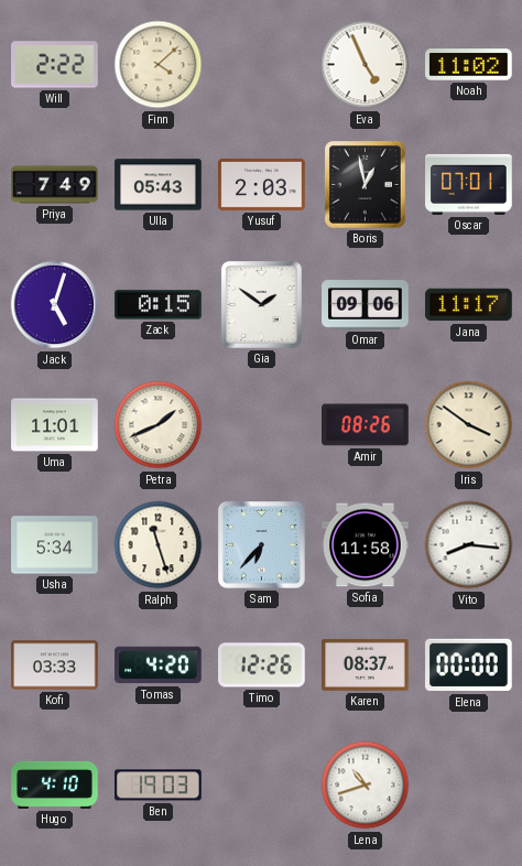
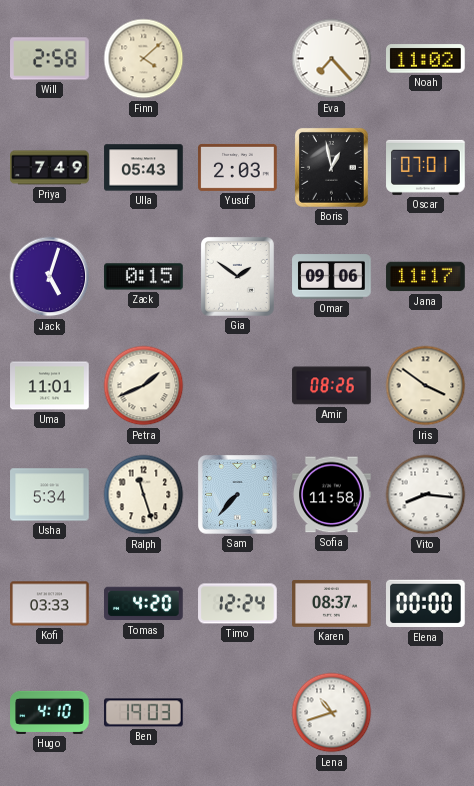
Will: 2:22 -> 2:58
Eva: 4:56 -> 7:23
Sam: 6:37 -> 7:37
Timo: 12:26 -> 12:24
